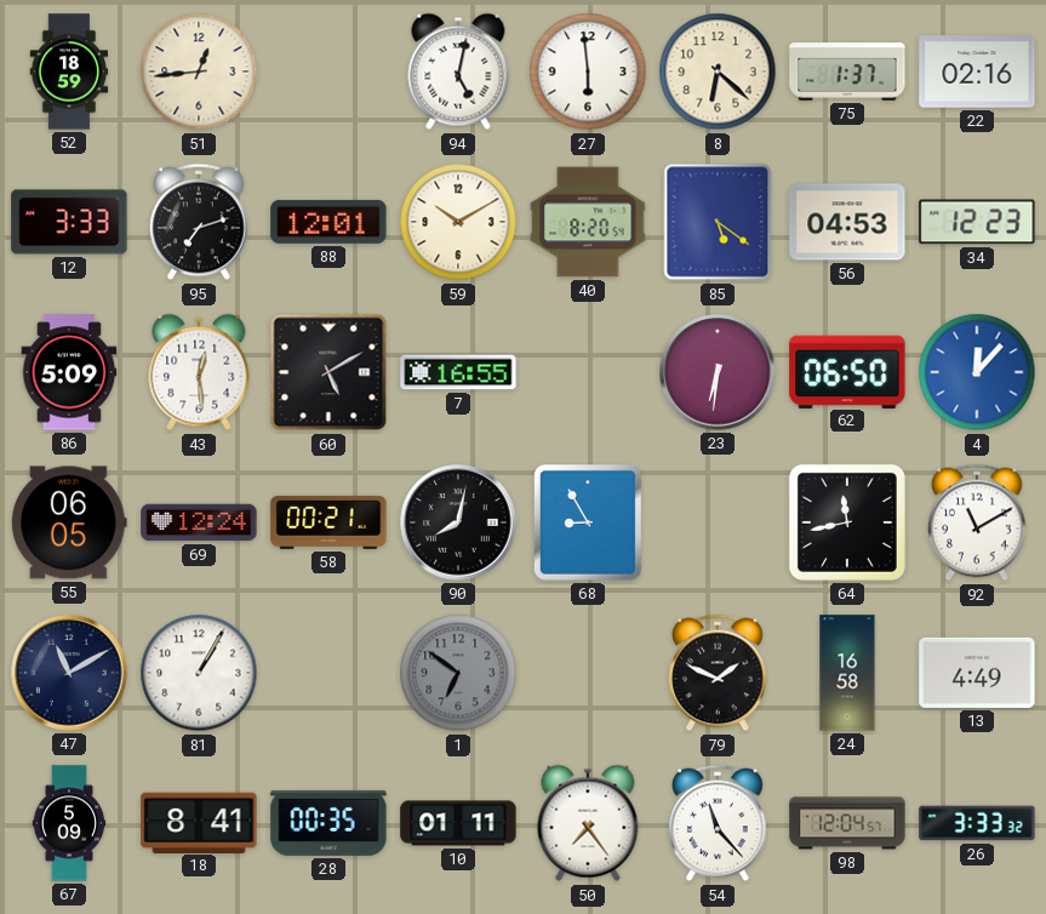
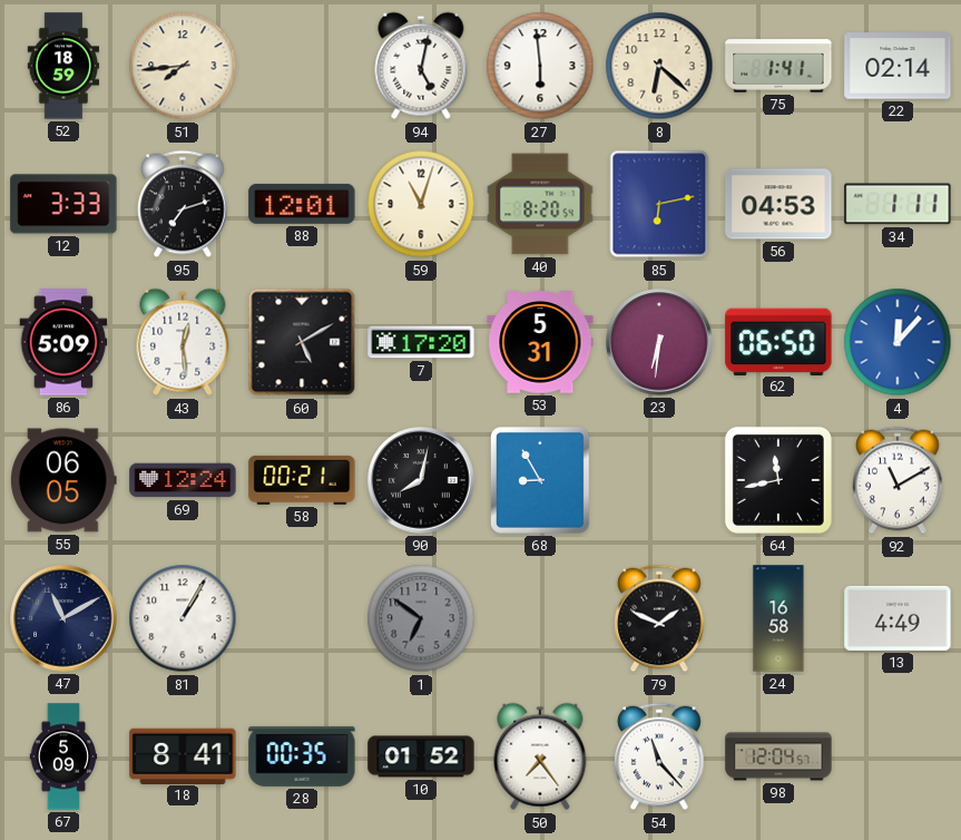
51: 12:44 -> 7:44
75: 1:37 -> 1:41
22: 02:16 -> 02:14
59: 10:10 -> 11:03
85: 5:21 -> 6:13
34: 12:23 -> 1:11
7: 16:55 -> 17:20
53: none -> 5:31
10: 01:11 -> 01:52
26: 3:33 -> none
